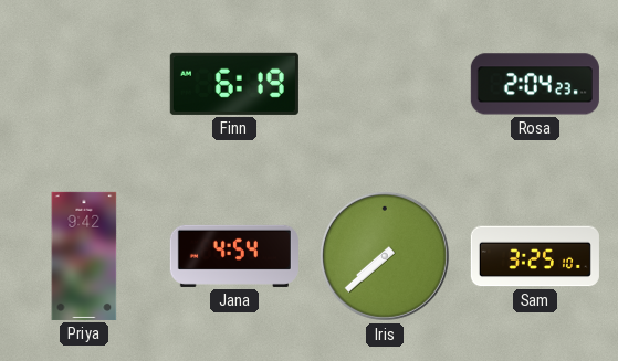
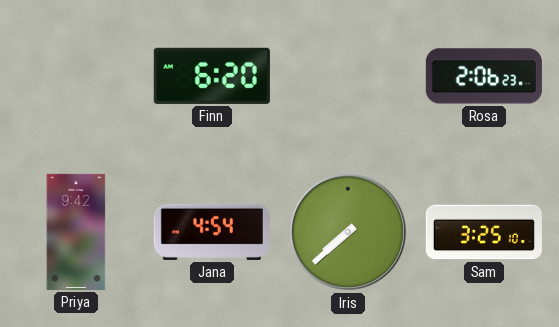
Finn: 6:19 -> 6:20
Rosa: 2:04 -> 2:06
